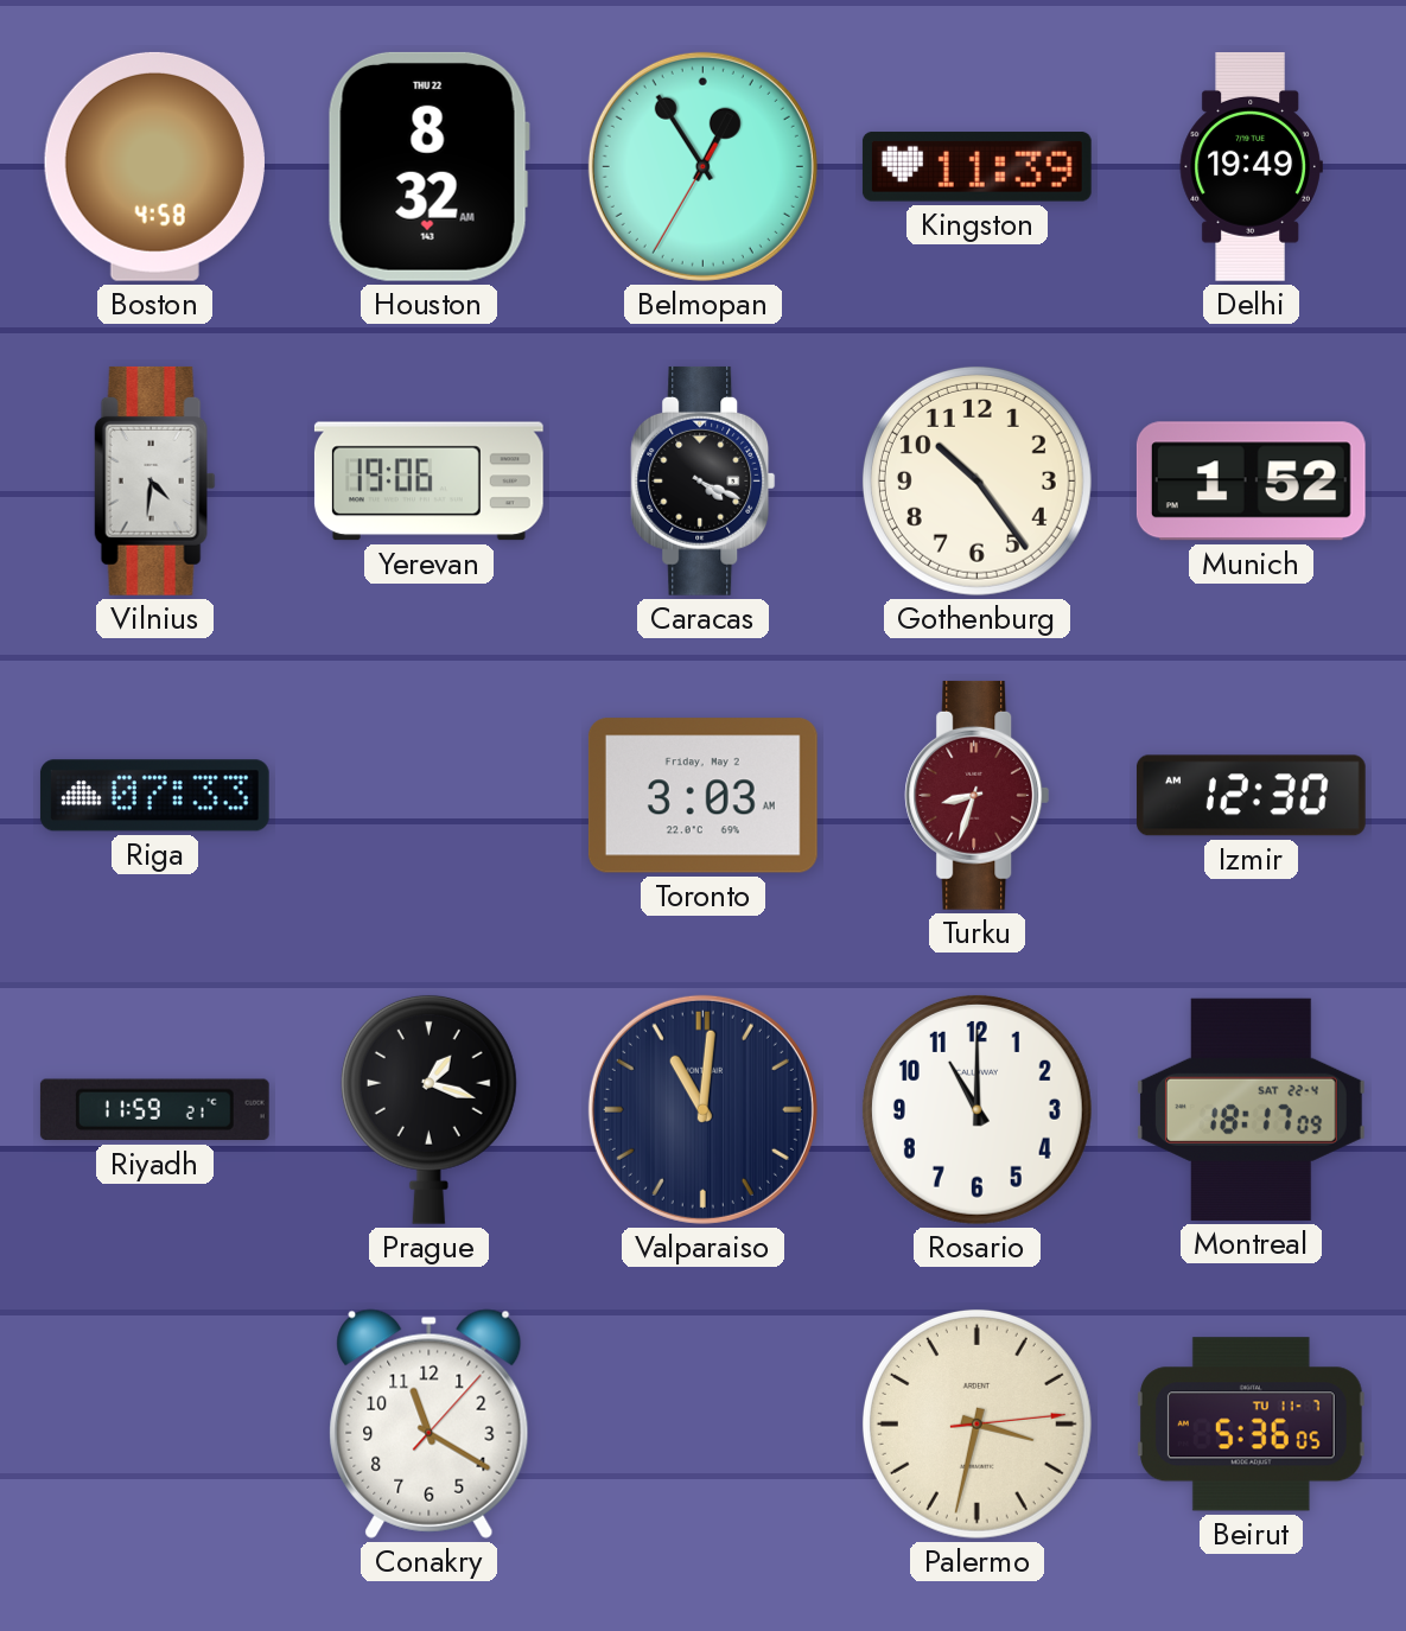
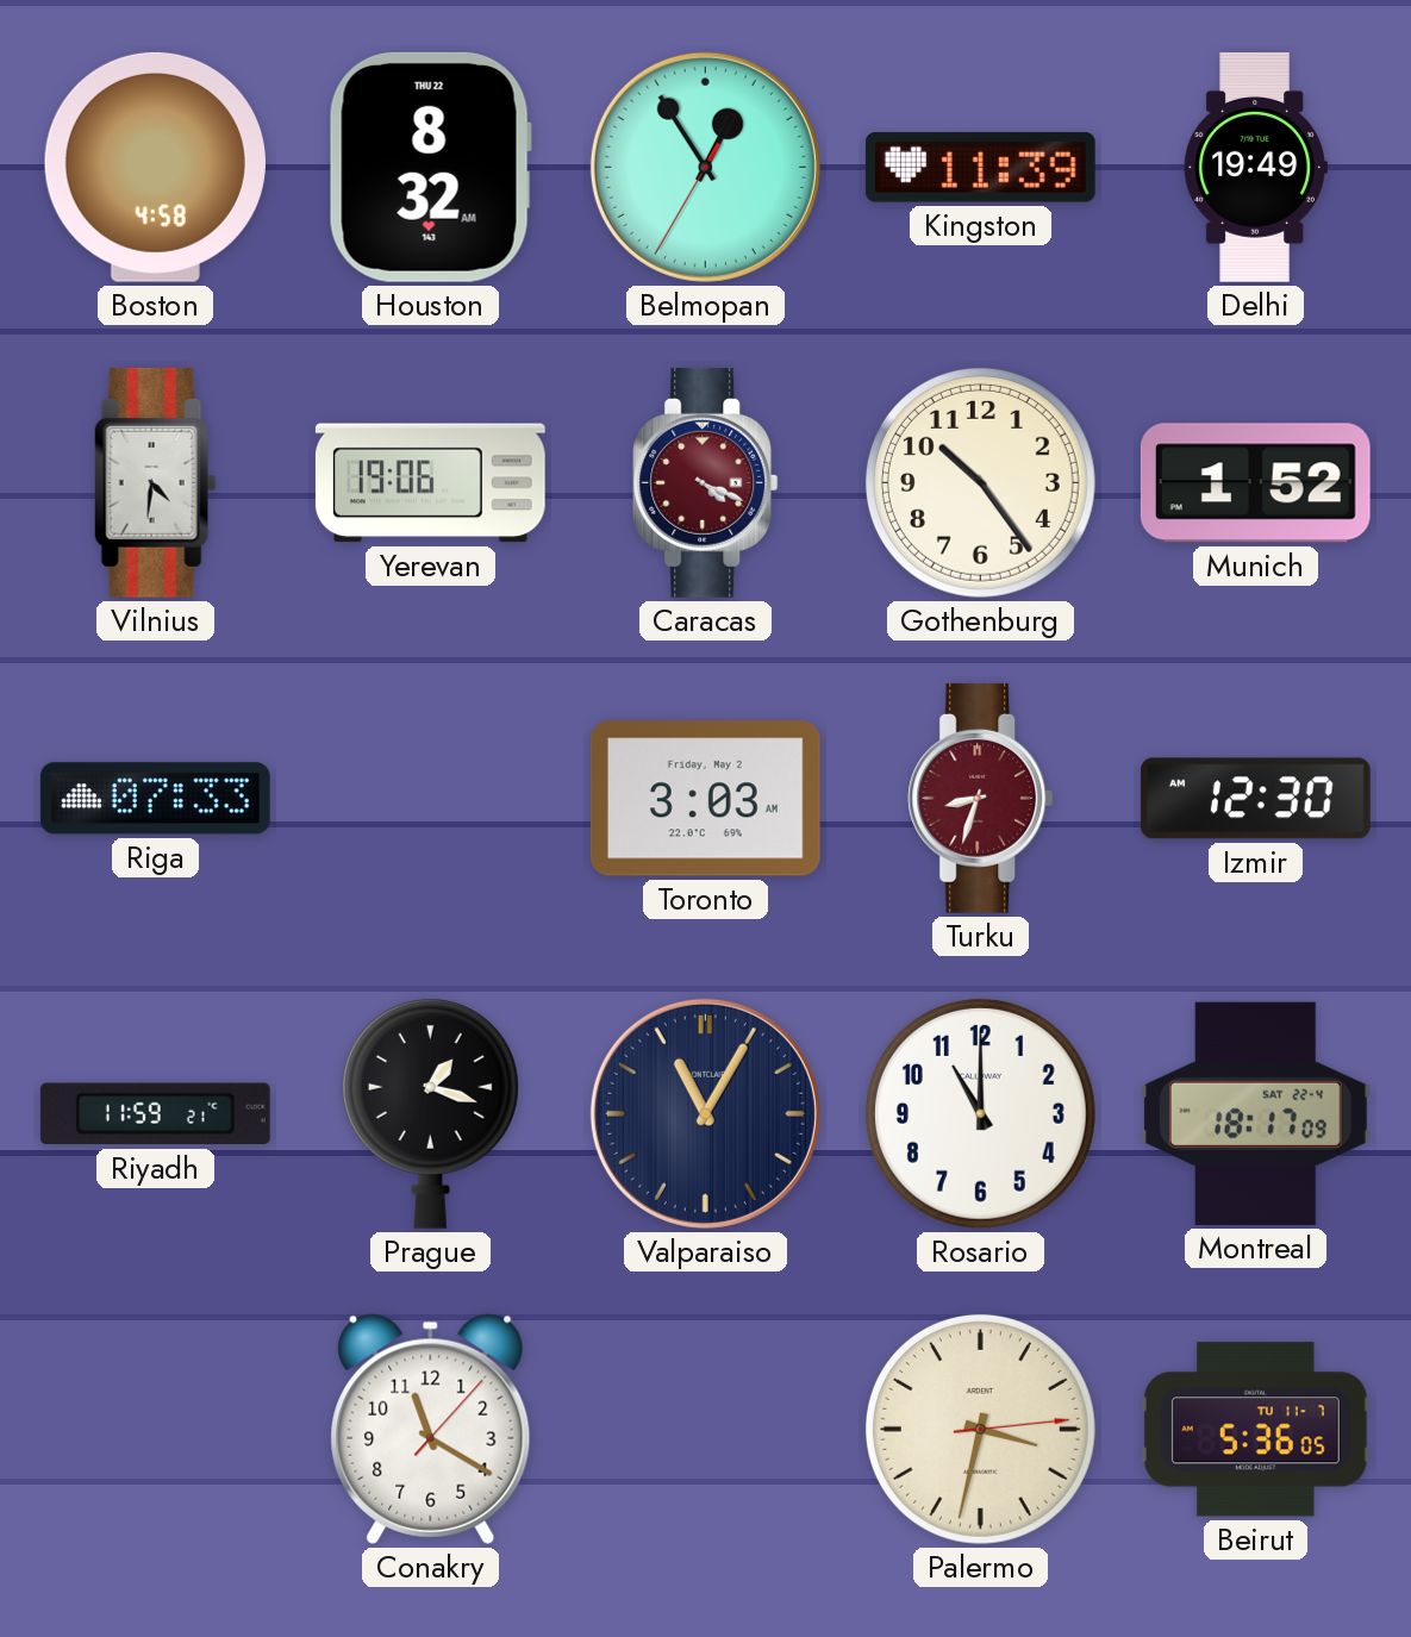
Caracas dial: black -> burgundy
Valparaiso: 11:01 -> 11:05
